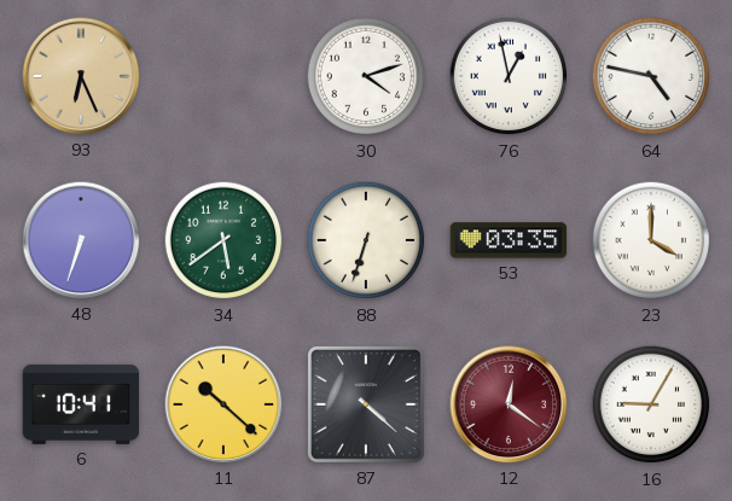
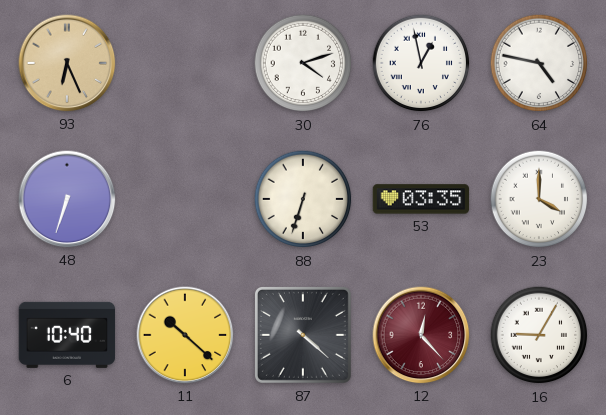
34: 5:39 -> none
6: 10:41 -> 10:40
12: 12:21 -> 12:23
